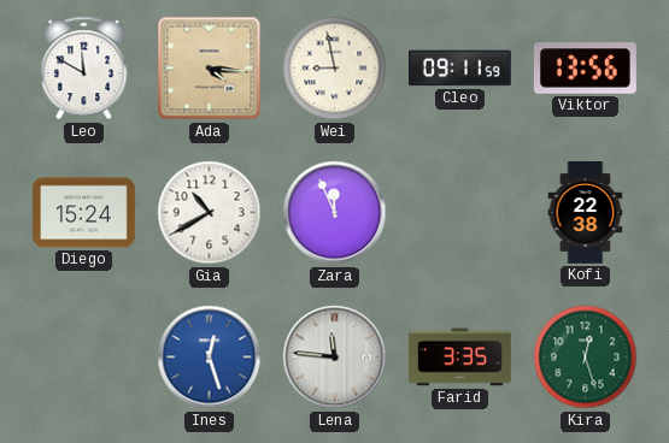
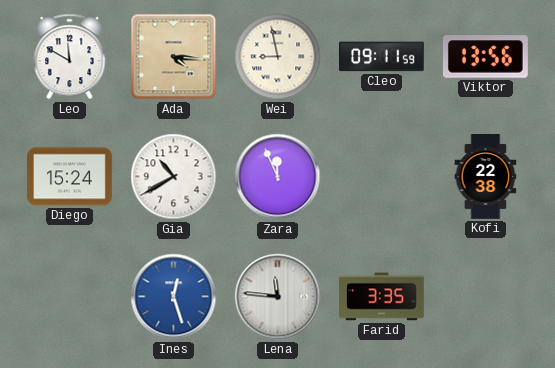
Kira: 12:27 -> none
